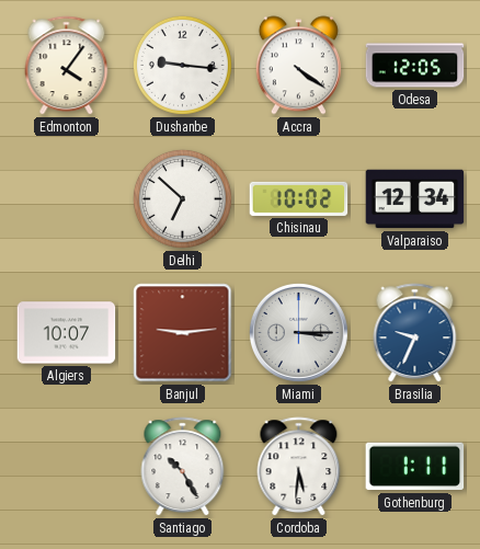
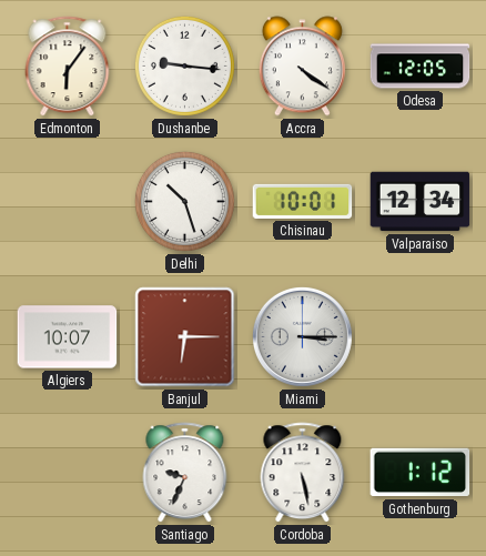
Edmonton: 4:06 -> 6:06
Delhi: 6:52 -> 10:27
Chisinau: 10:02 -> 10:01
Banjul: 9:14 -> 6:15
Brasilia: 9:34 -> none
Santiago: 10:25 -> 9:34
Cordoba: 5:31 -> 5:28
Gothenburg: 1:11 -> 1:12
